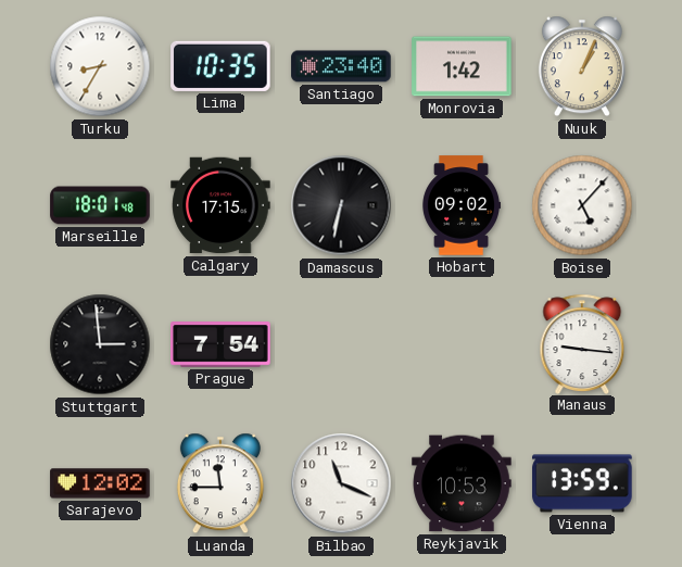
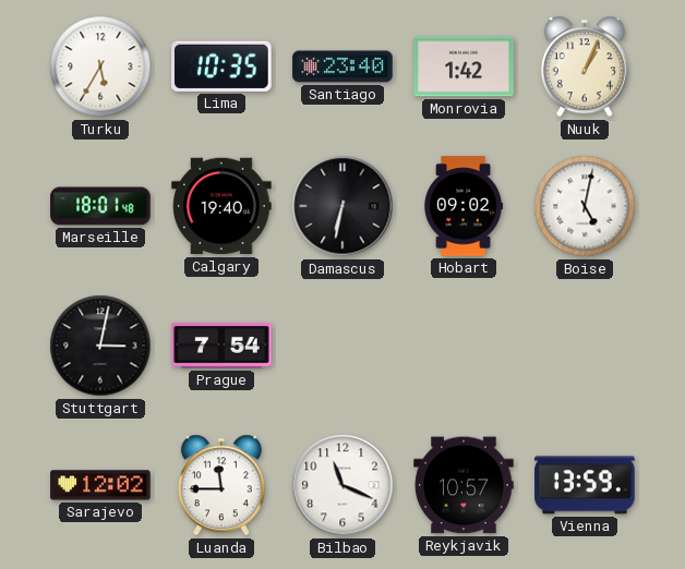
Turku: 8:35 -> 5:35
Calgary: 17:15 -> 19:40
Boise: 5:07 -> 5:02
Stuttgart: 2:59 -> 3:02
Manaus: 9:16 -> none
Reykjavik: 10:53 -> 10:57
